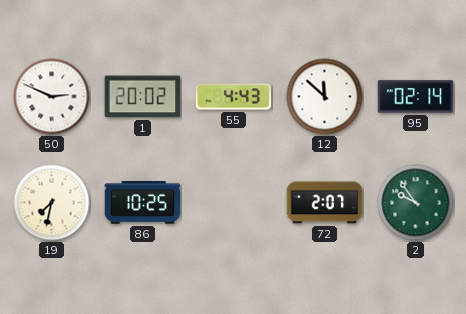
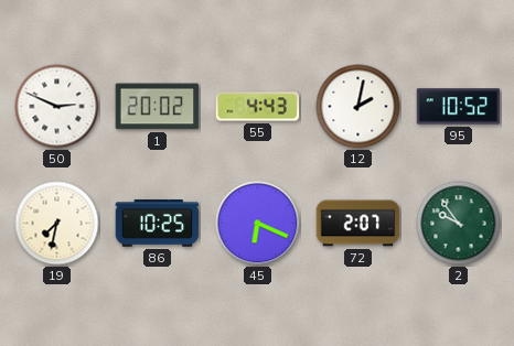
12: 11:52 -> 2:02
95: 02:14 -> 10:52
45: none -> 6:19
